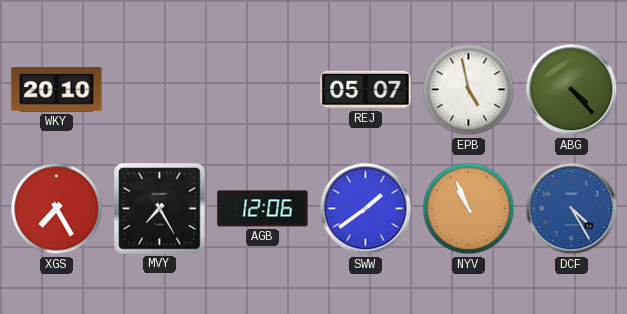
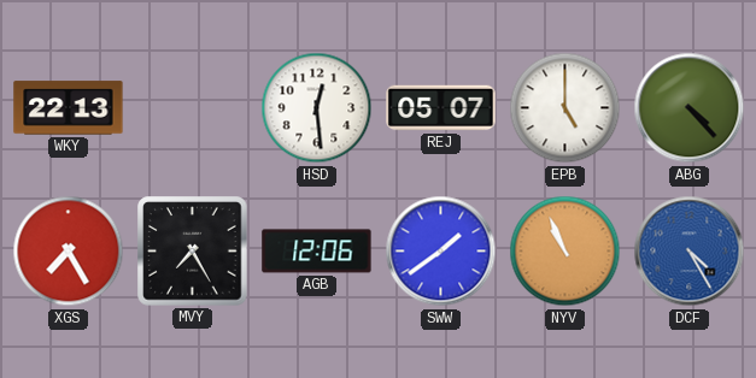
WKY: 20:10 -> 22:13
HSD: none -> 12:29
EPB: 4:58 -> 5:00
